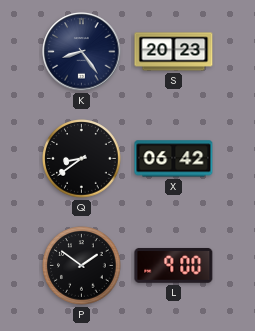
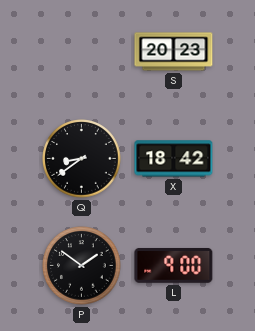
K: 8:24 -> none
X: 06:42 -> 18:42
